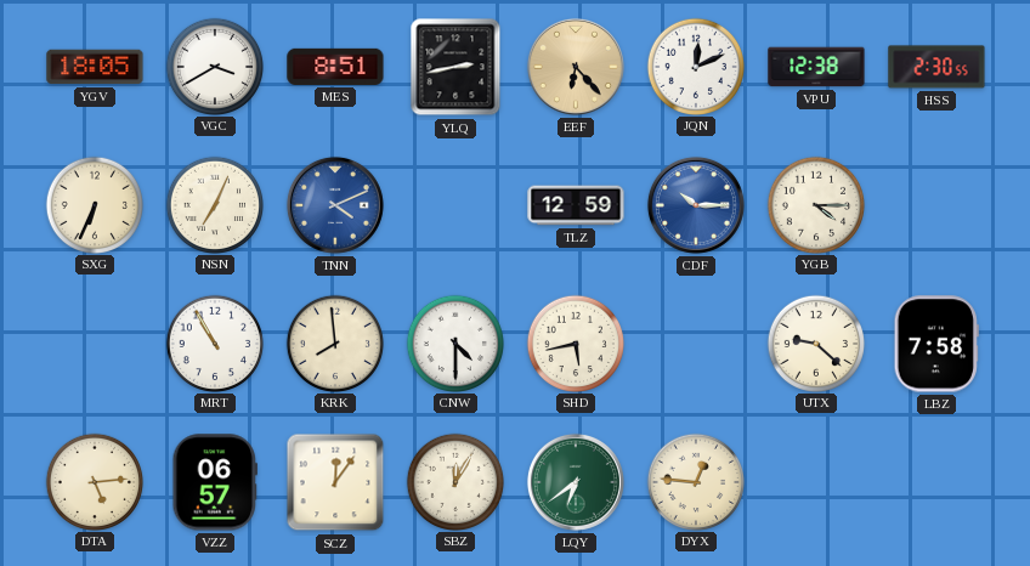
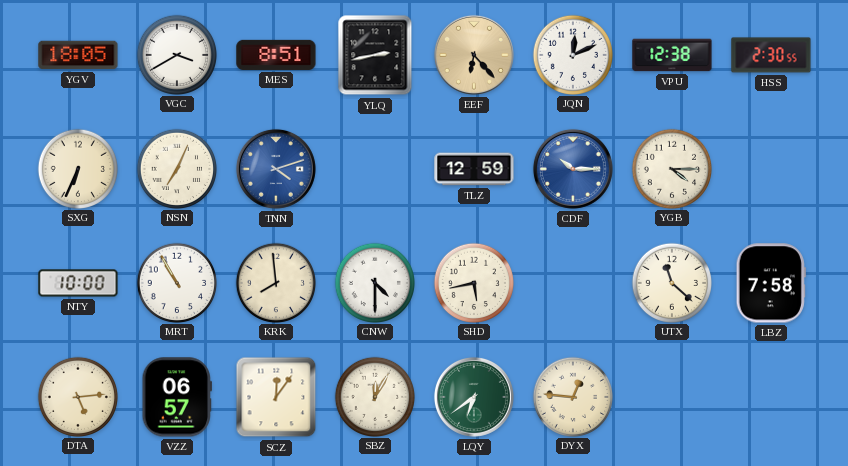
TNN: 4:11 -> 4:12
NTY: none -> 10:00
UTX: 9:22 -> 11:22
